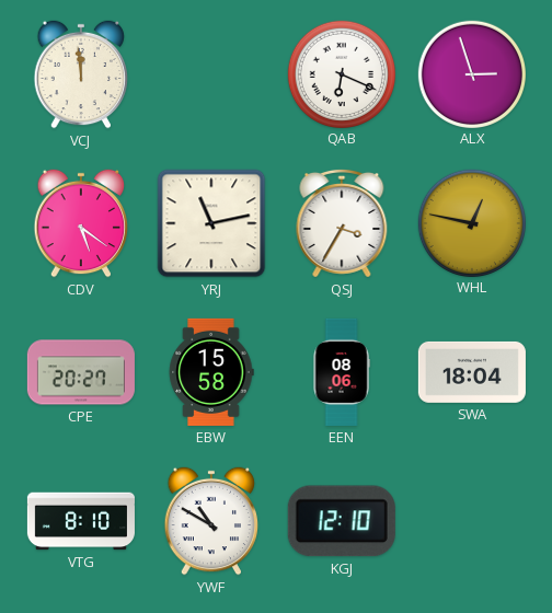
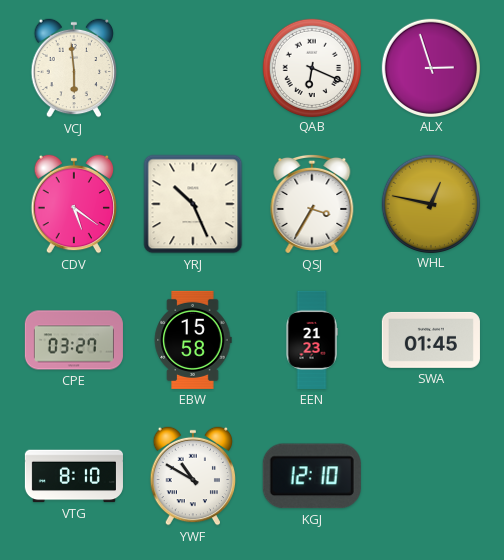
VCJ: 11:59 -> 5:59
YRJ: 11:13 -> 10:26
CPE: 20:27 -> 03:27
EEN: 08:06 -> 21:23
SWA: 18:04 -> 01:45
